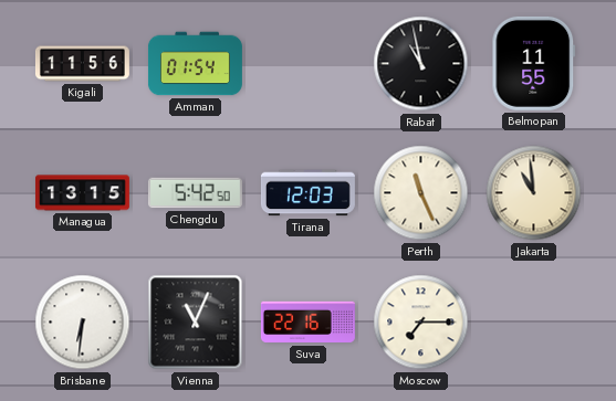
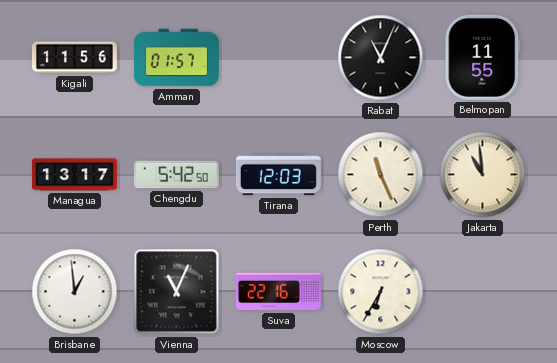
Amman: 01:54 -> 01:57
Rabat: 10:58 -> 11:04
Managua: 13:15 -> 13:17
Brisbane: 6:31 -> 12:59
Moscow: 7:15 -> 6:35
